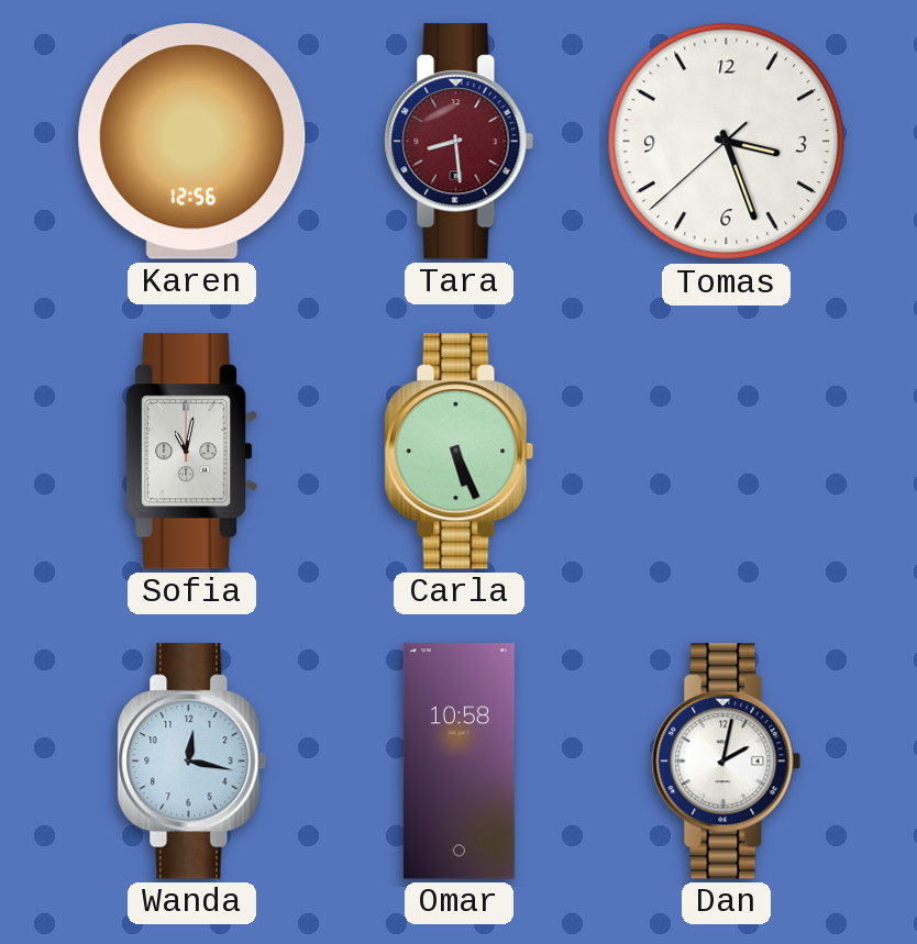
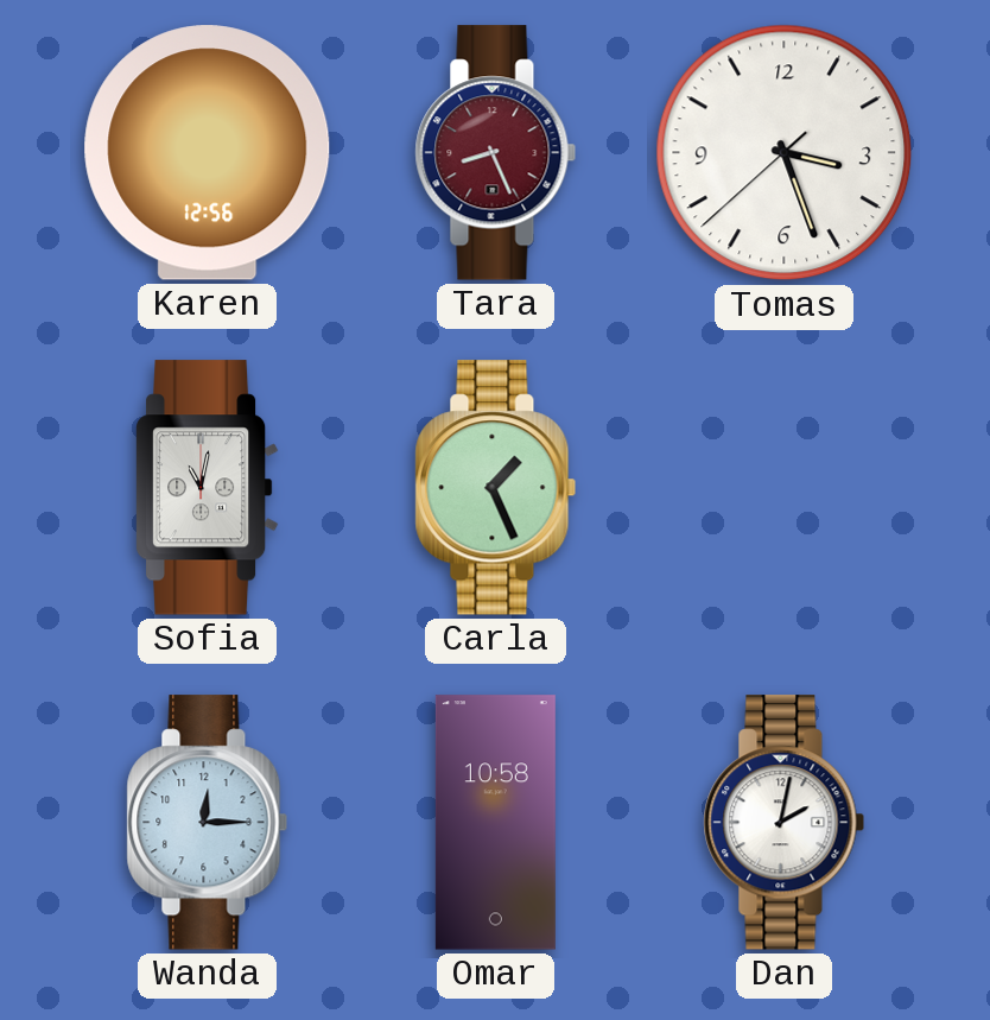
Tara: 8:29 -> 8:26
Carla: 5:26 -> 1:26
Wanda: 12:17 -> 12:15
